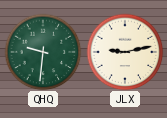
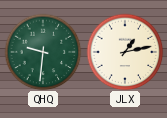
JLX: 9:13 -> 1:13
